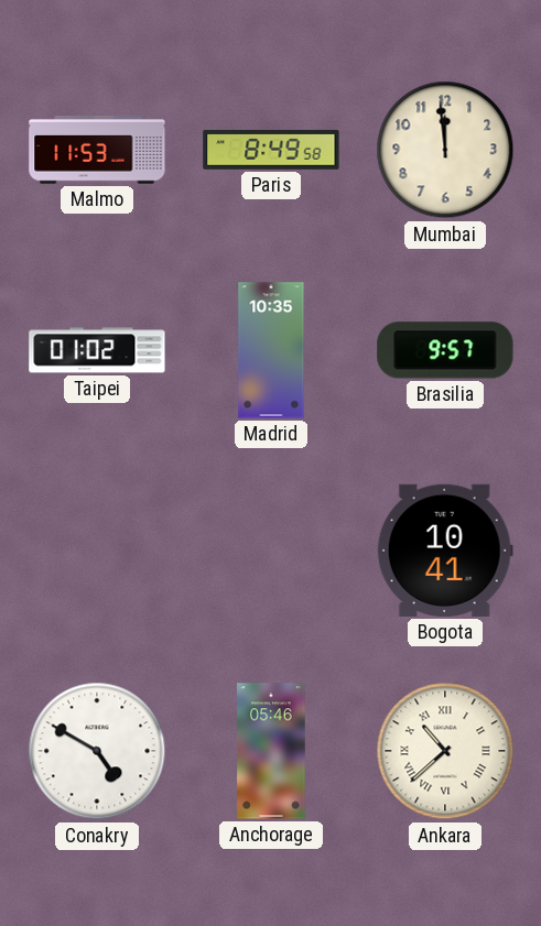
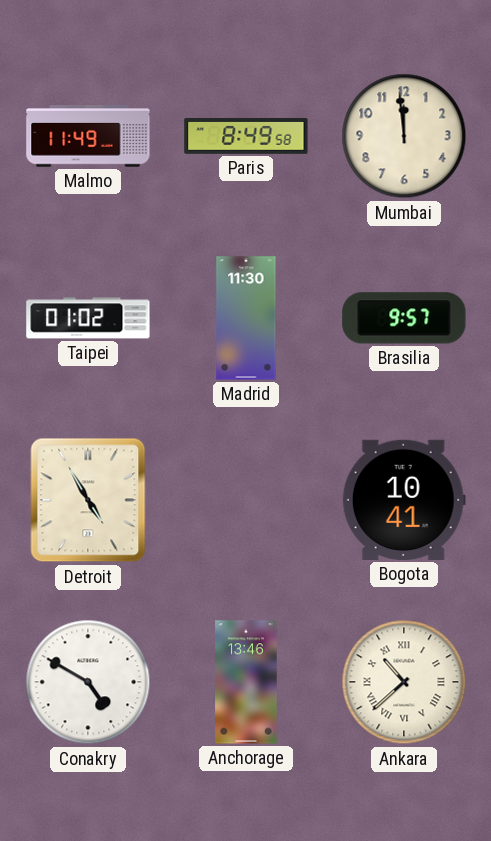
Malmo: 11:53 -> 11:49
Madrid: 10:35 -> 11:30
Detroit: none -> 4:55
Anchorage: 05:46 -> 13:46
